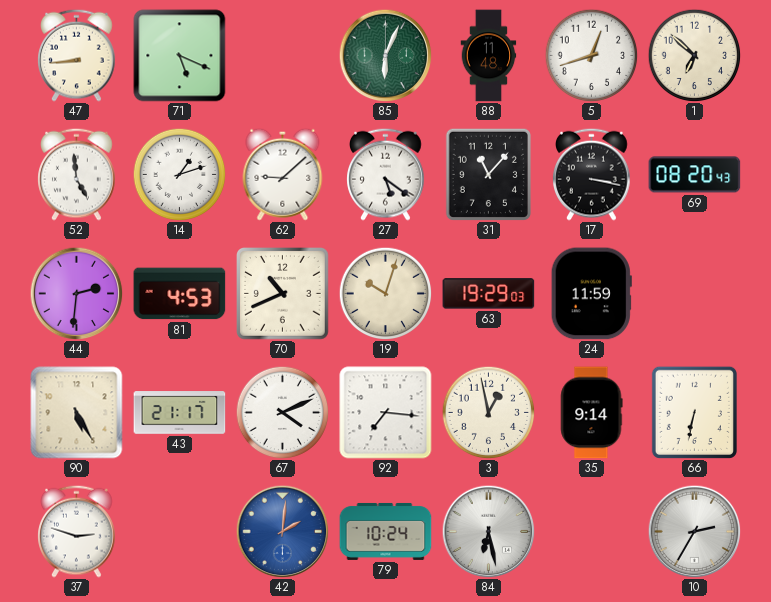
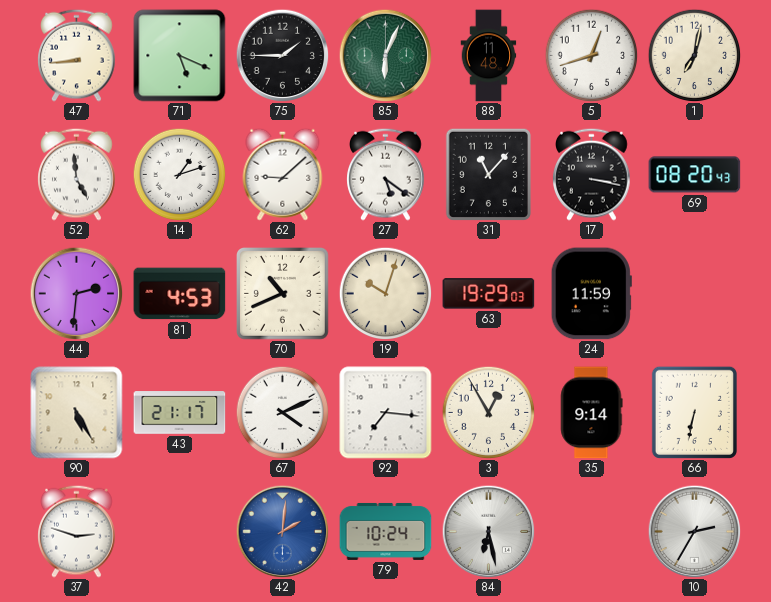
75: none -> 1:45
1: 6:52 -> 7:02
3: 12:58 -> 12:55
